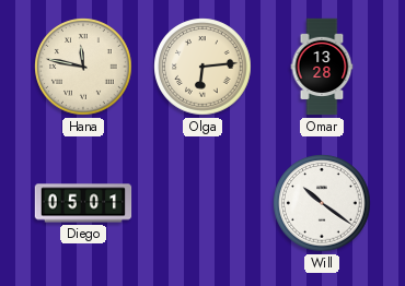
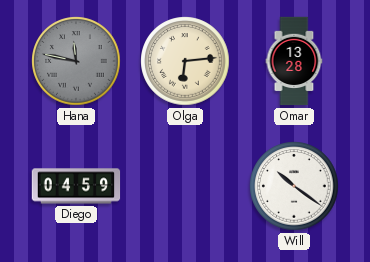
Hana dial: cream -> grey
Diego: 05:01 -> 04:59
